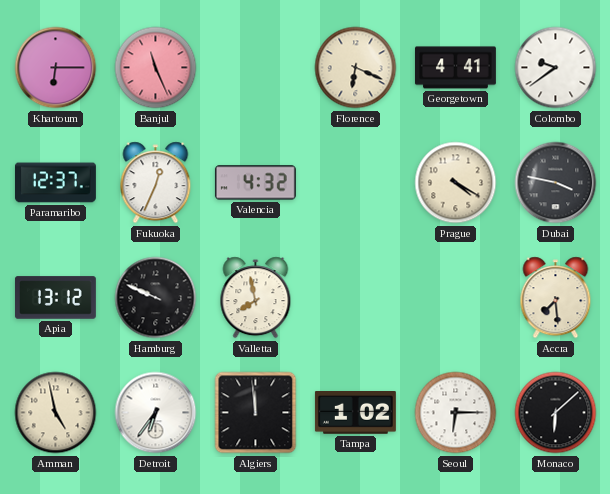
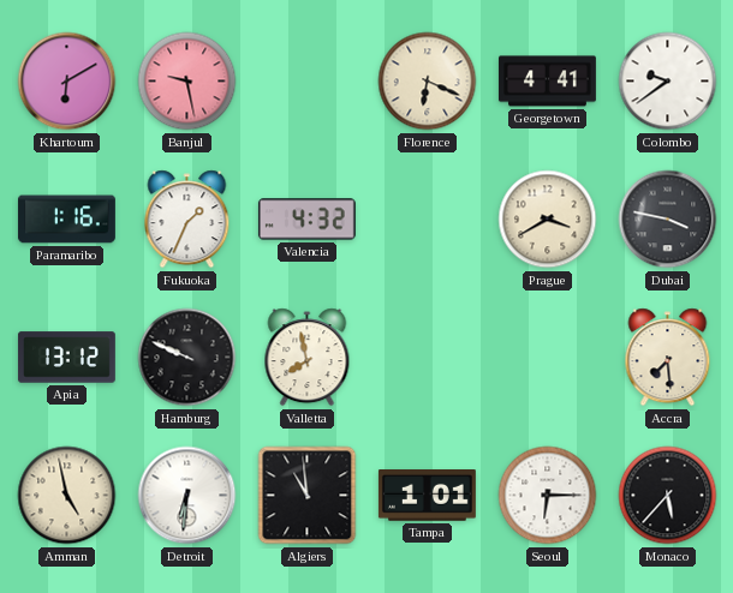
Khartoum: 6:15 -> 6:10
Banjul: 11:26 -> 9:28
Paramaribo: 12:37 -> 1:16
Fukuoka: 12:34 -> 1:34
Prague: 4:20 -> 3:40
Detroit: 6:36 -> 6:31
Algiers: 11:59 -> 10:59
Tampa: 1:02 -> 1:01
Monaco: 6:08 -> 5:37
